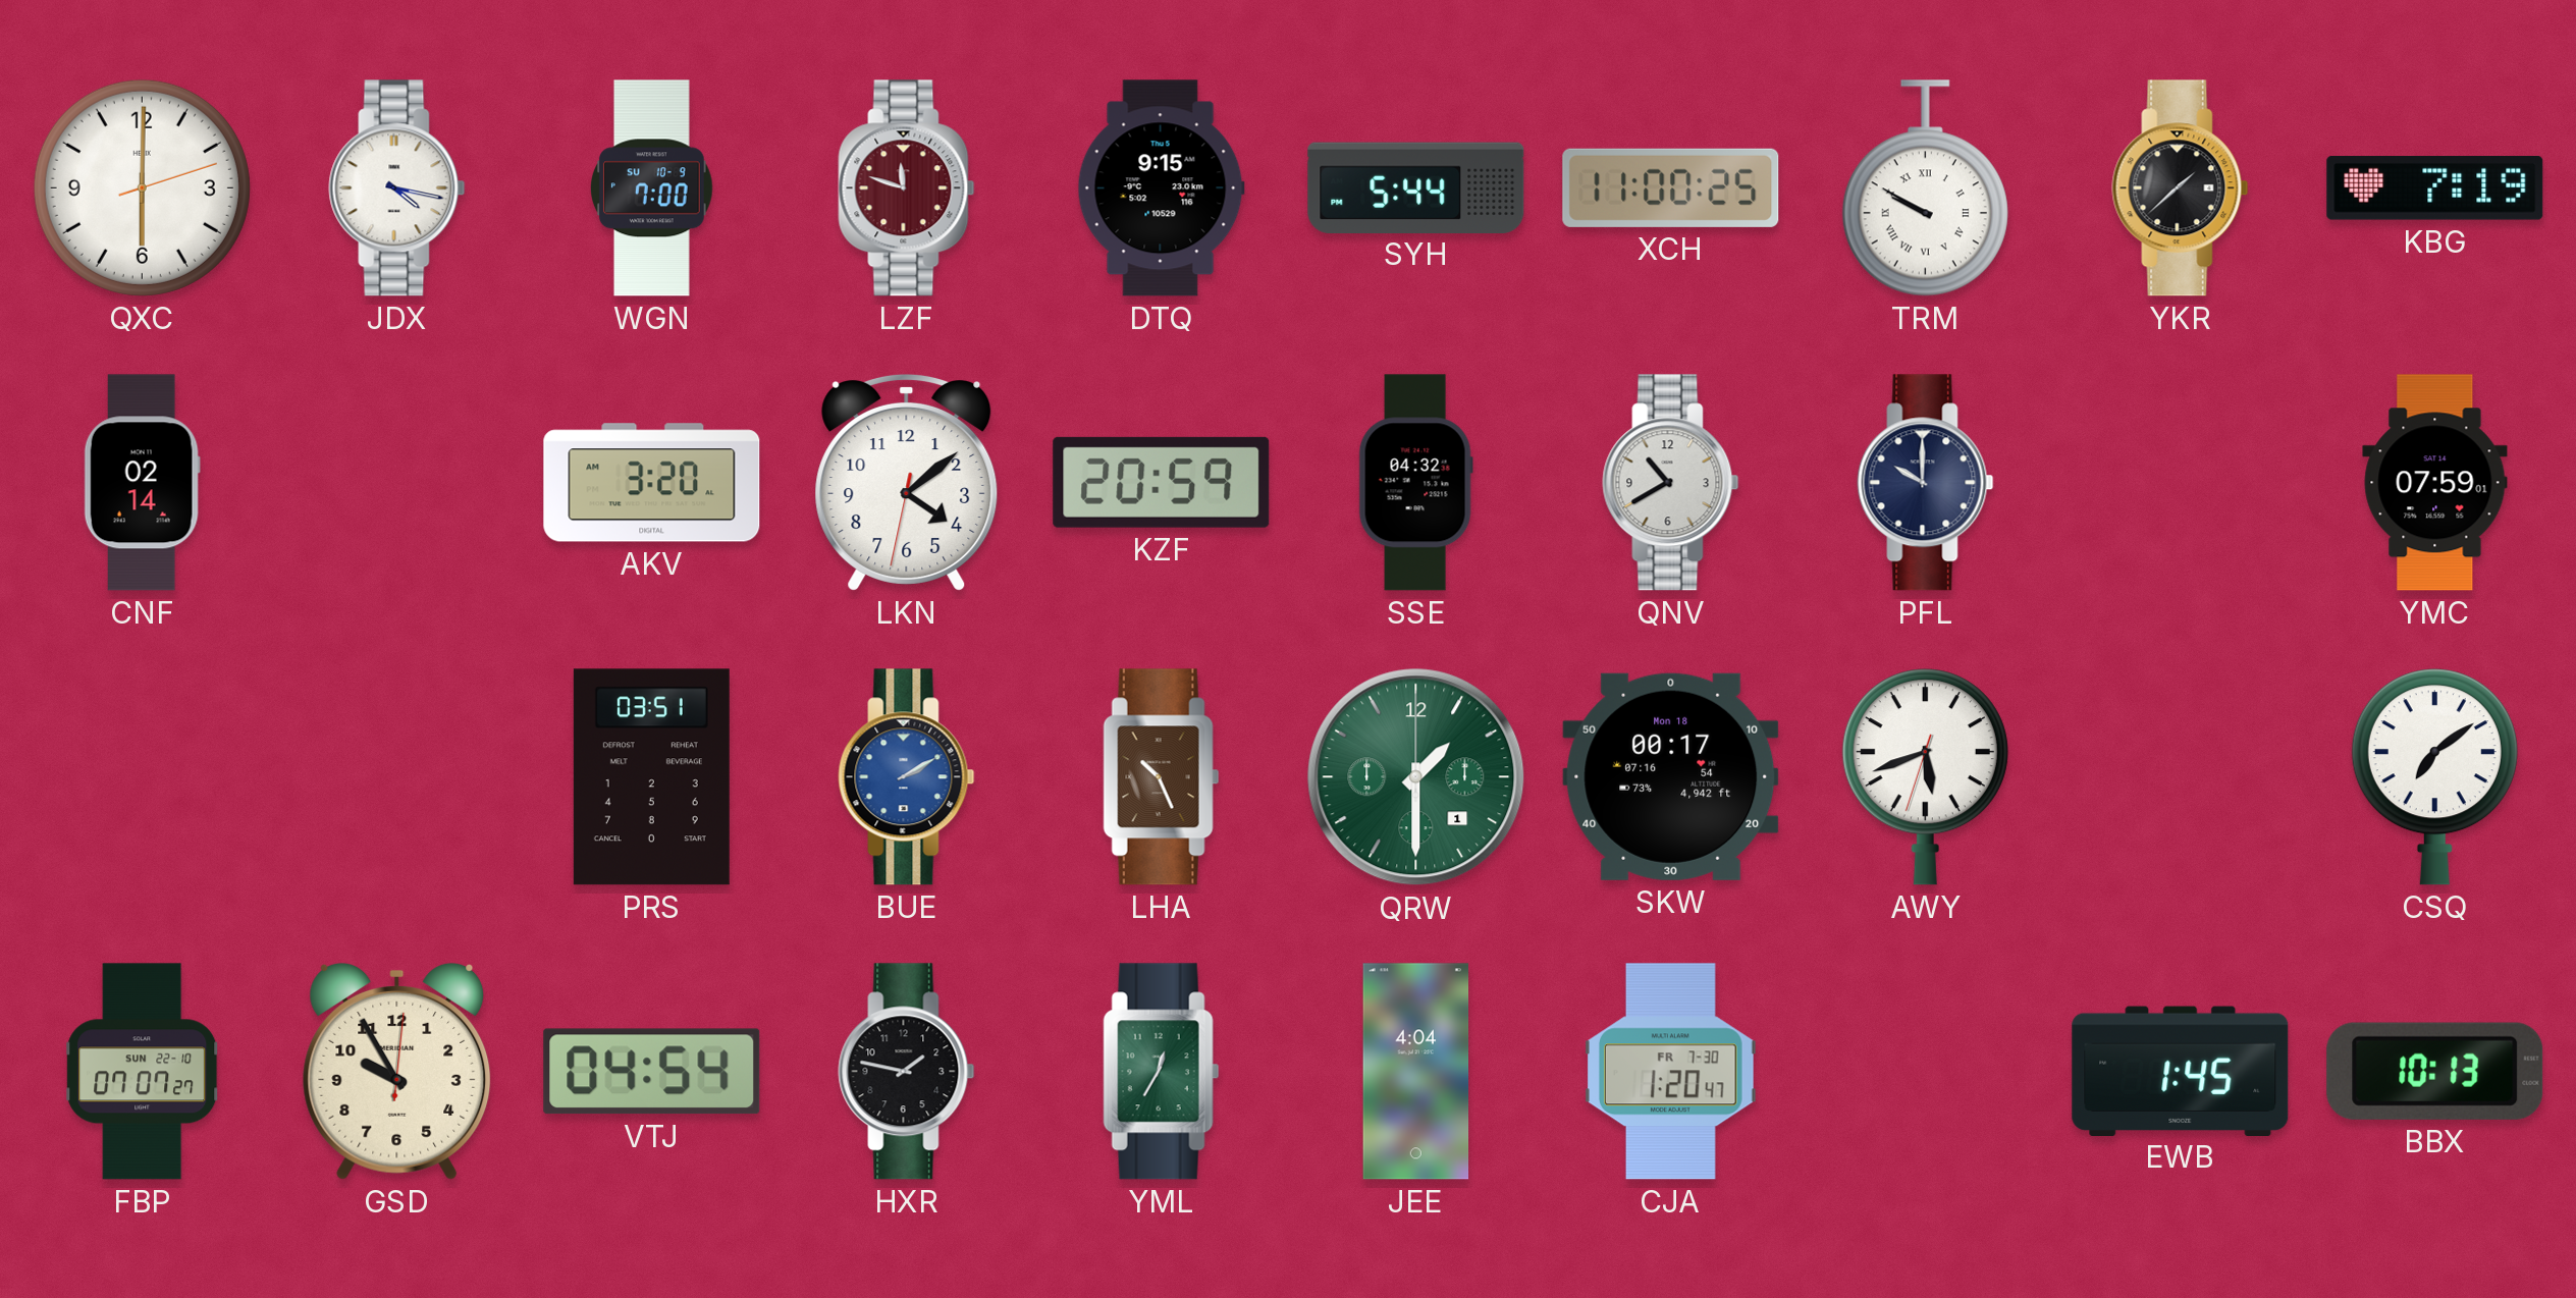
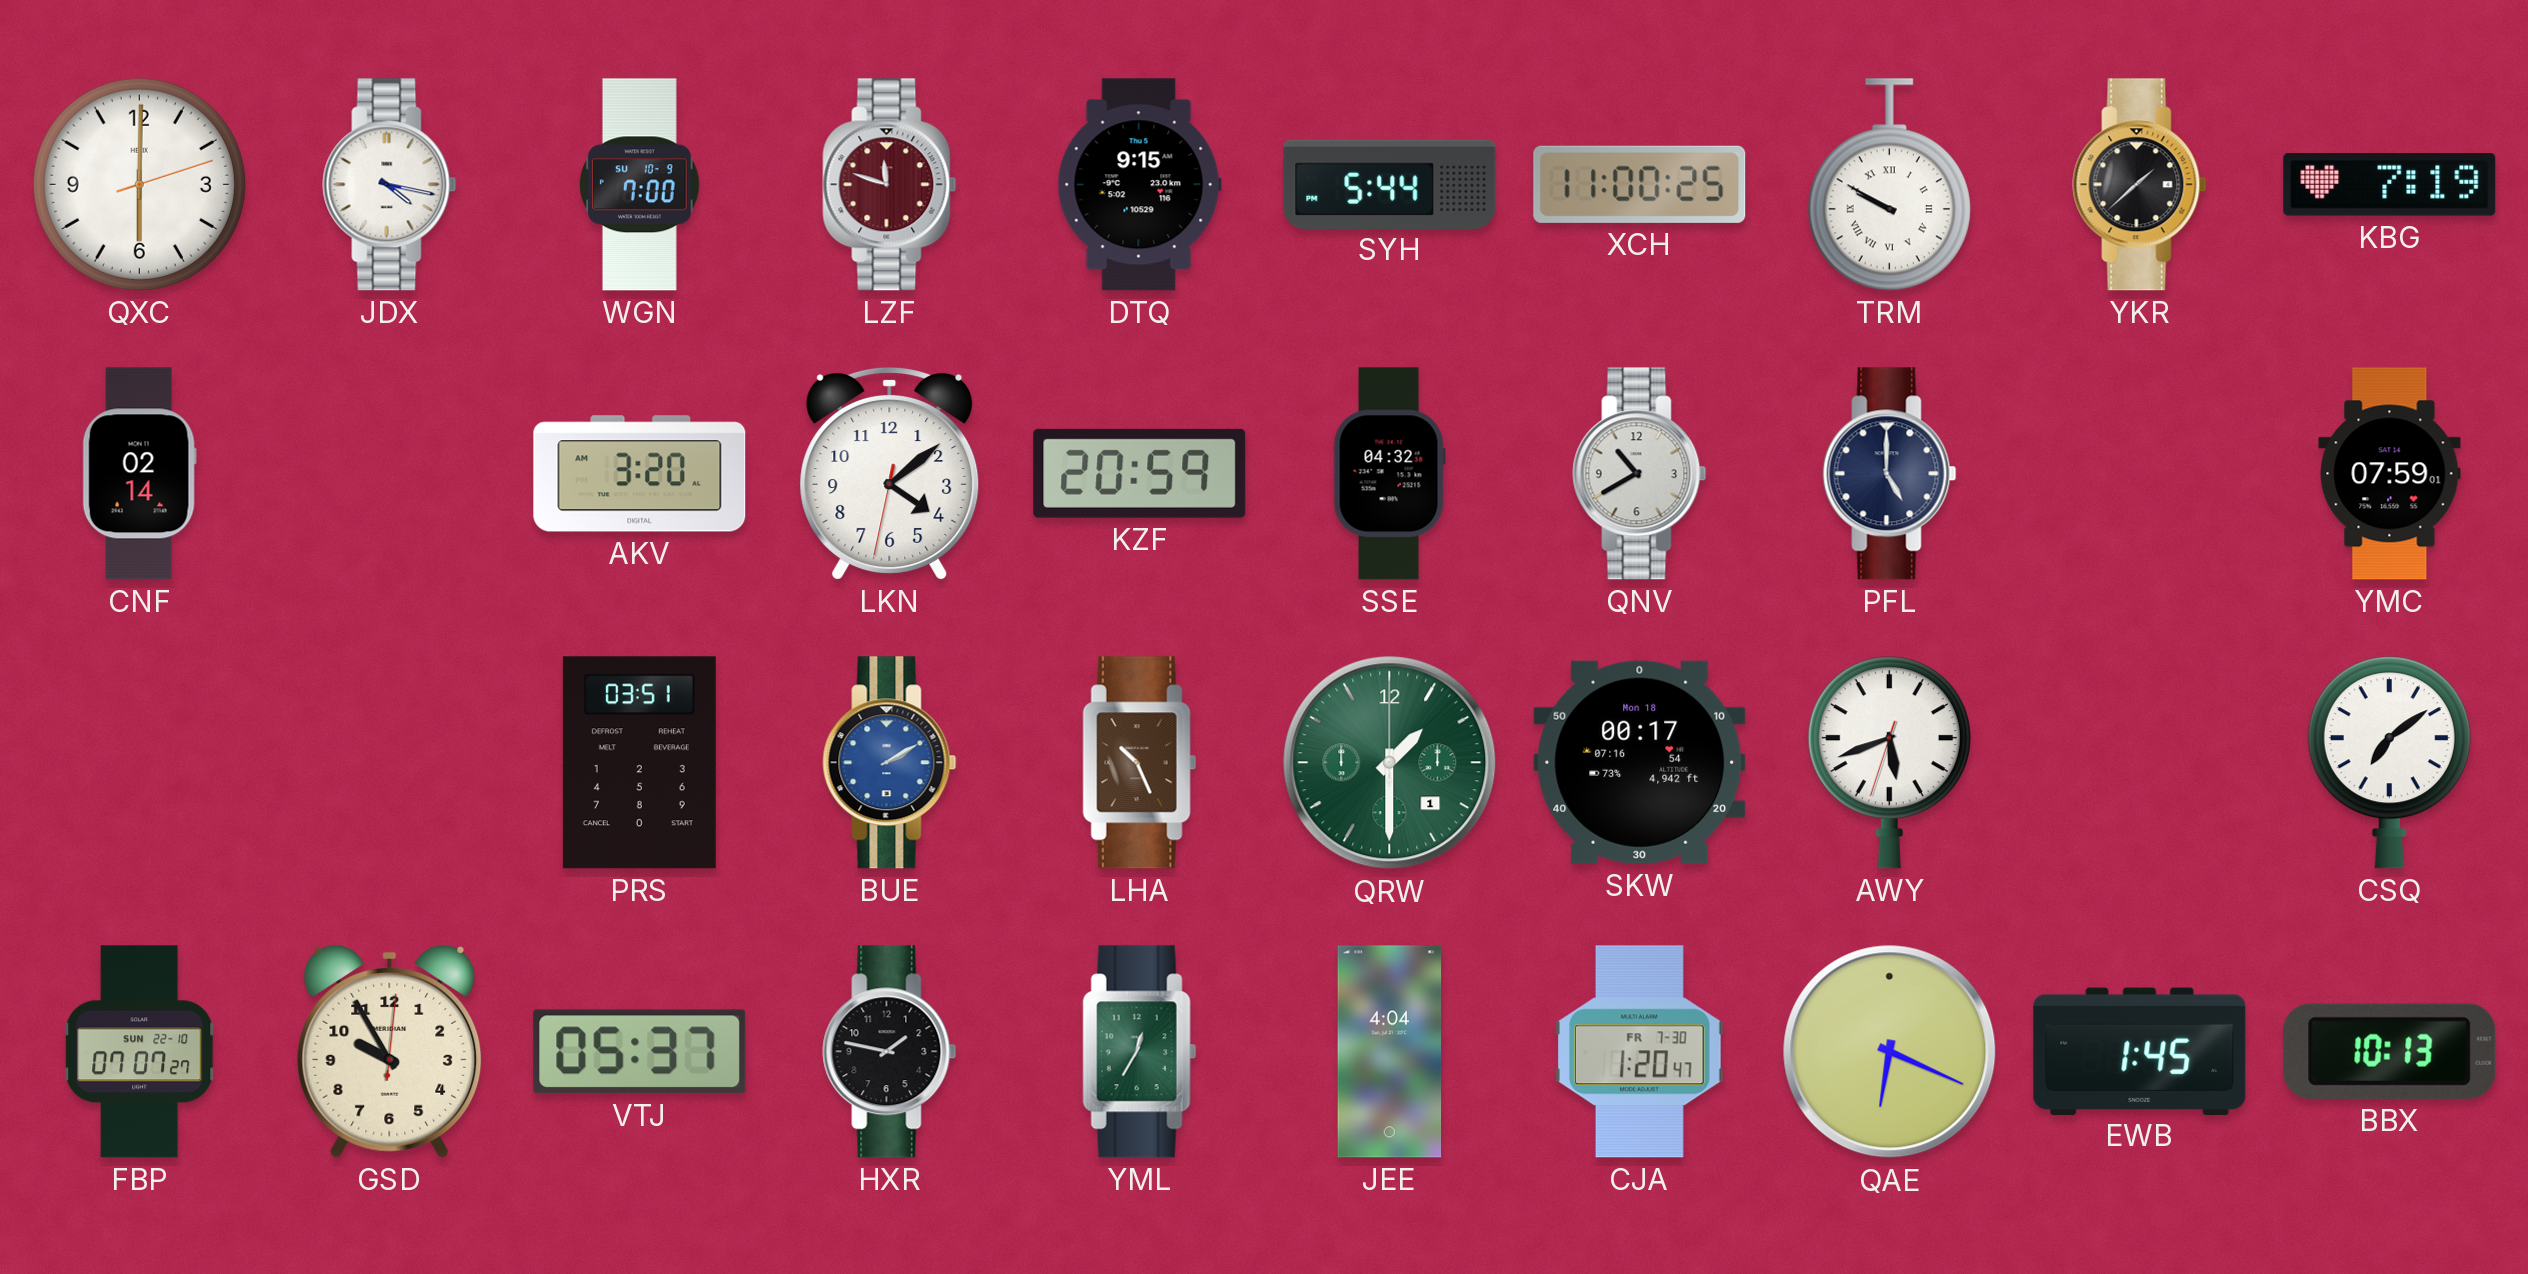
PFL: 10:00 -> 5:00
VTJ: 04:54 -> 05:37
QAE: none -> 6:19
